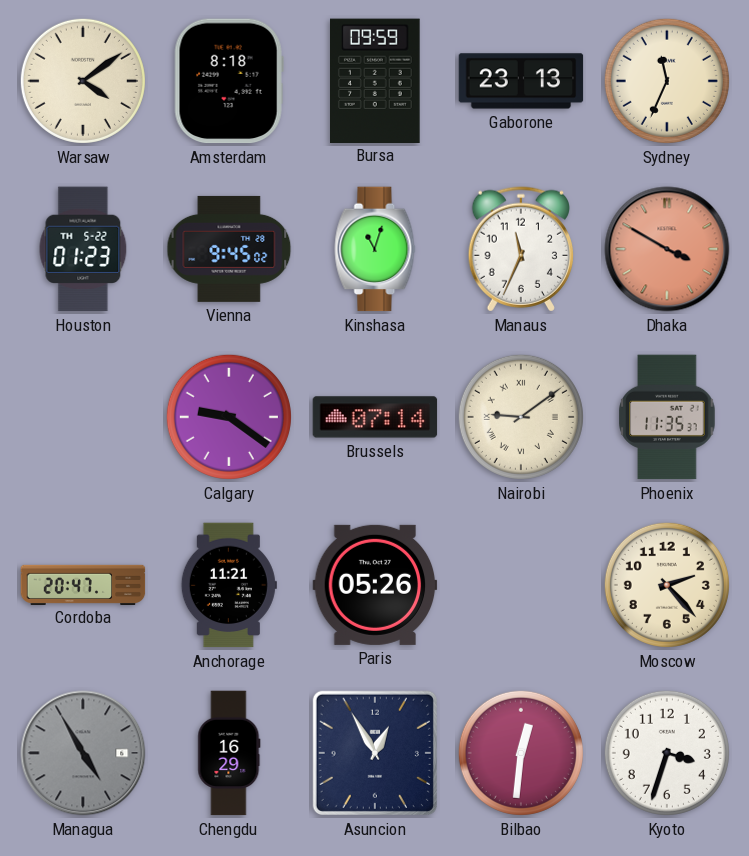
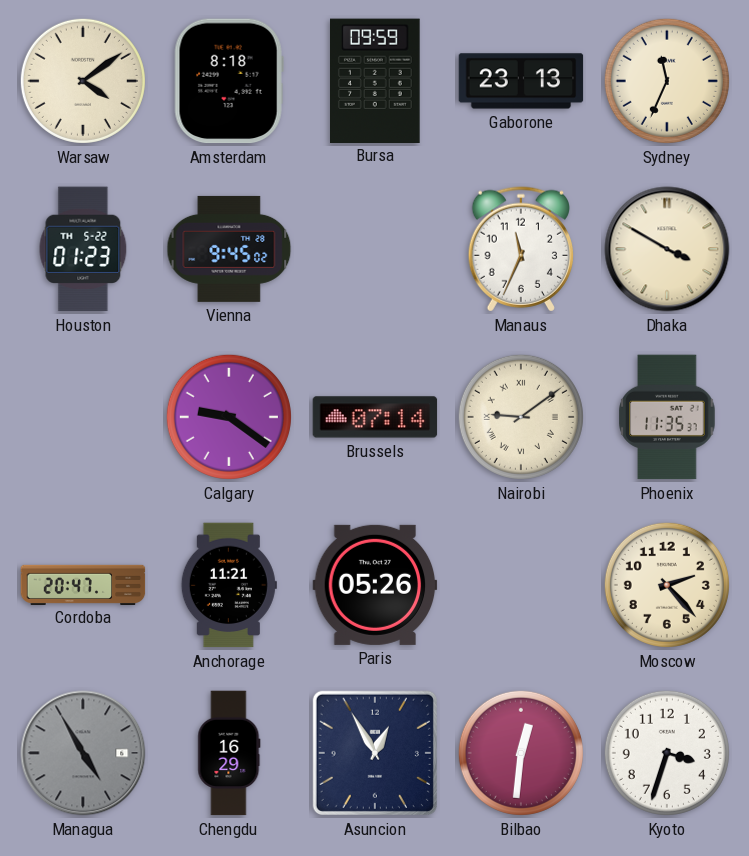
Kinshasa: 11:03 -> none
Dhaka dial: salmon -> cream
